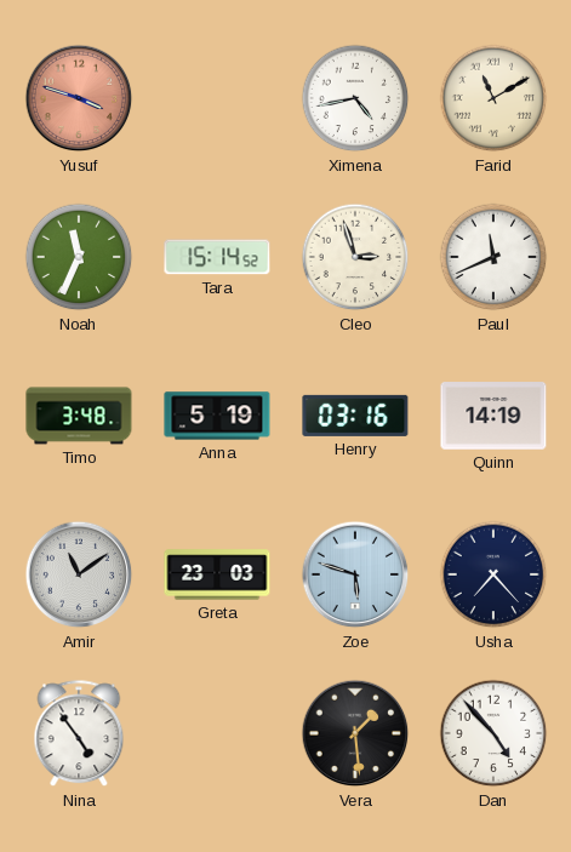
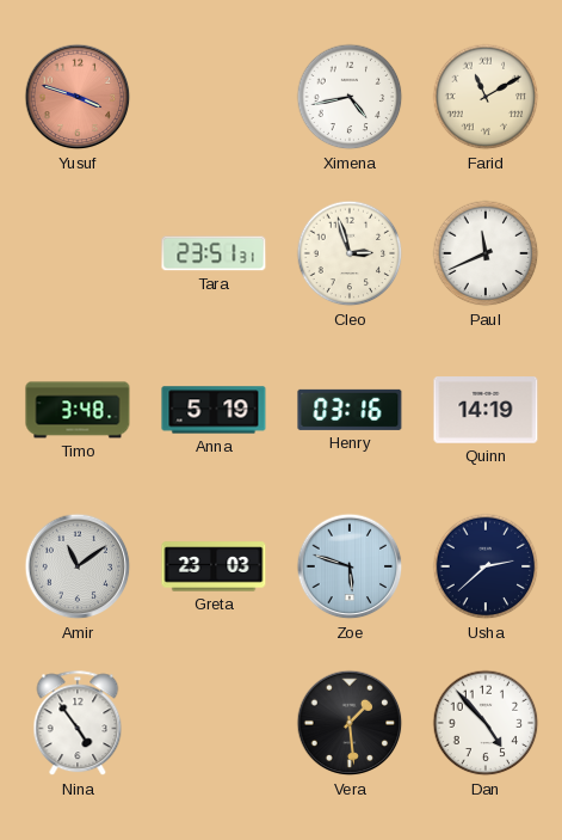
Noah: 11:34 -> none
Tara: 15:14 -> 23:51
Usha: 7:23 -> 2:38
